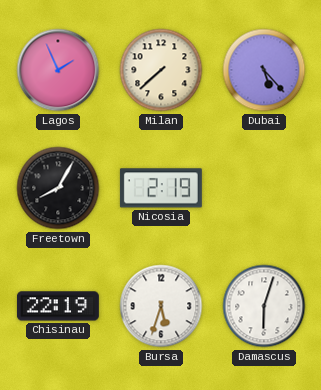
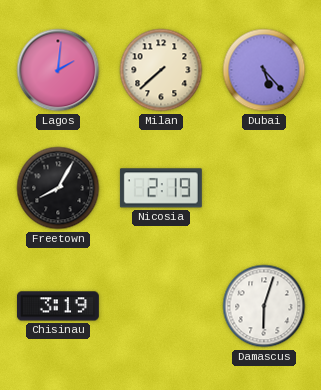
Lagos: 1:56 -> 2:01
Chisinau: 22:19 -> 3:19
Bursa: 5:33 -> none
